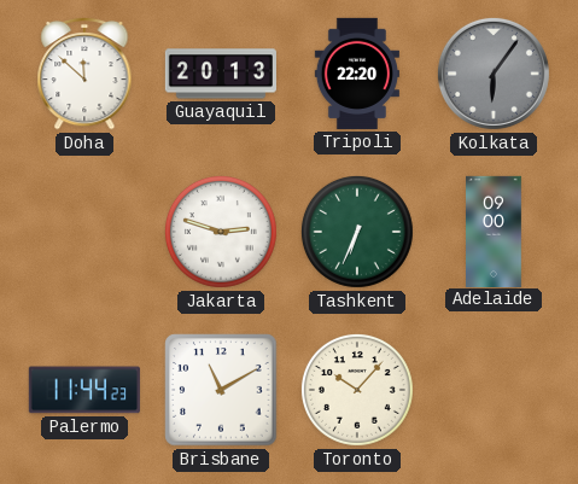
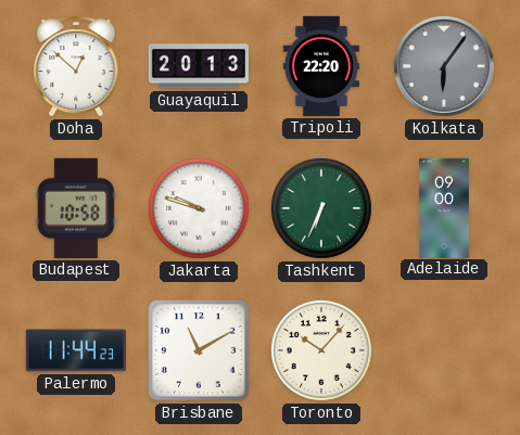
Doha: 11:52 -> 12:52
Budapest: none -> 10:58
Jakarta: 2:48 -> 9:48
